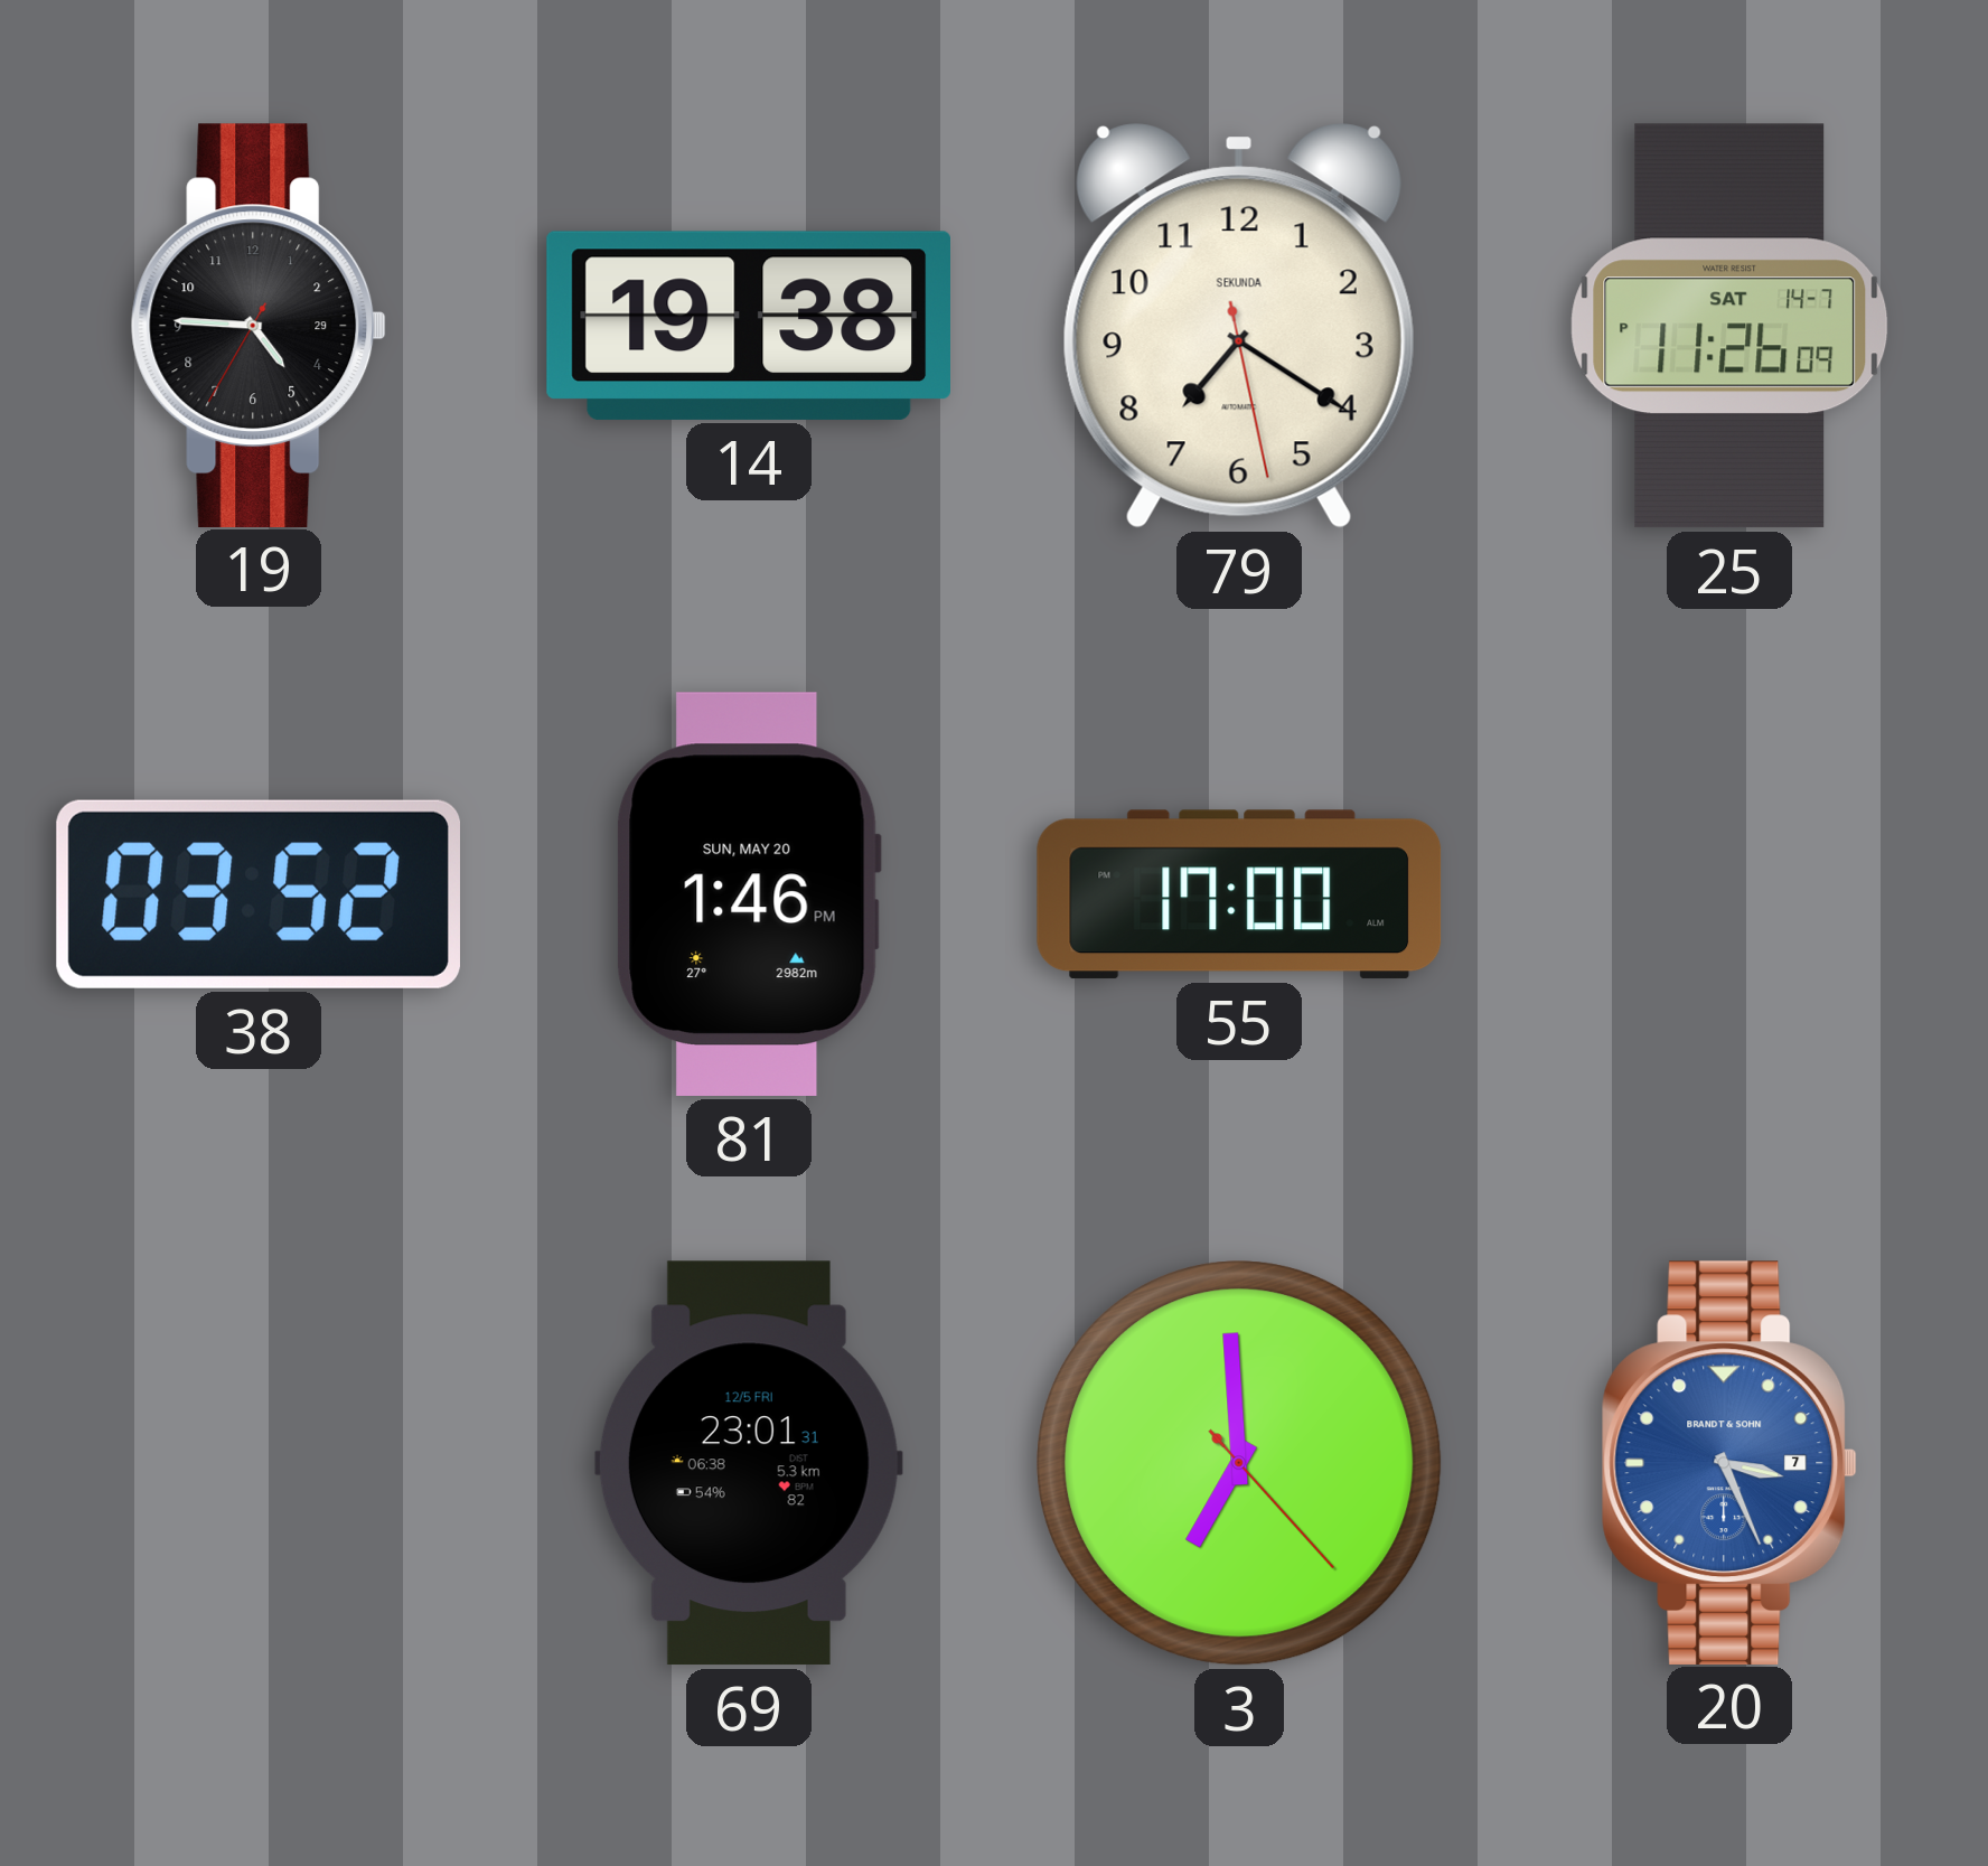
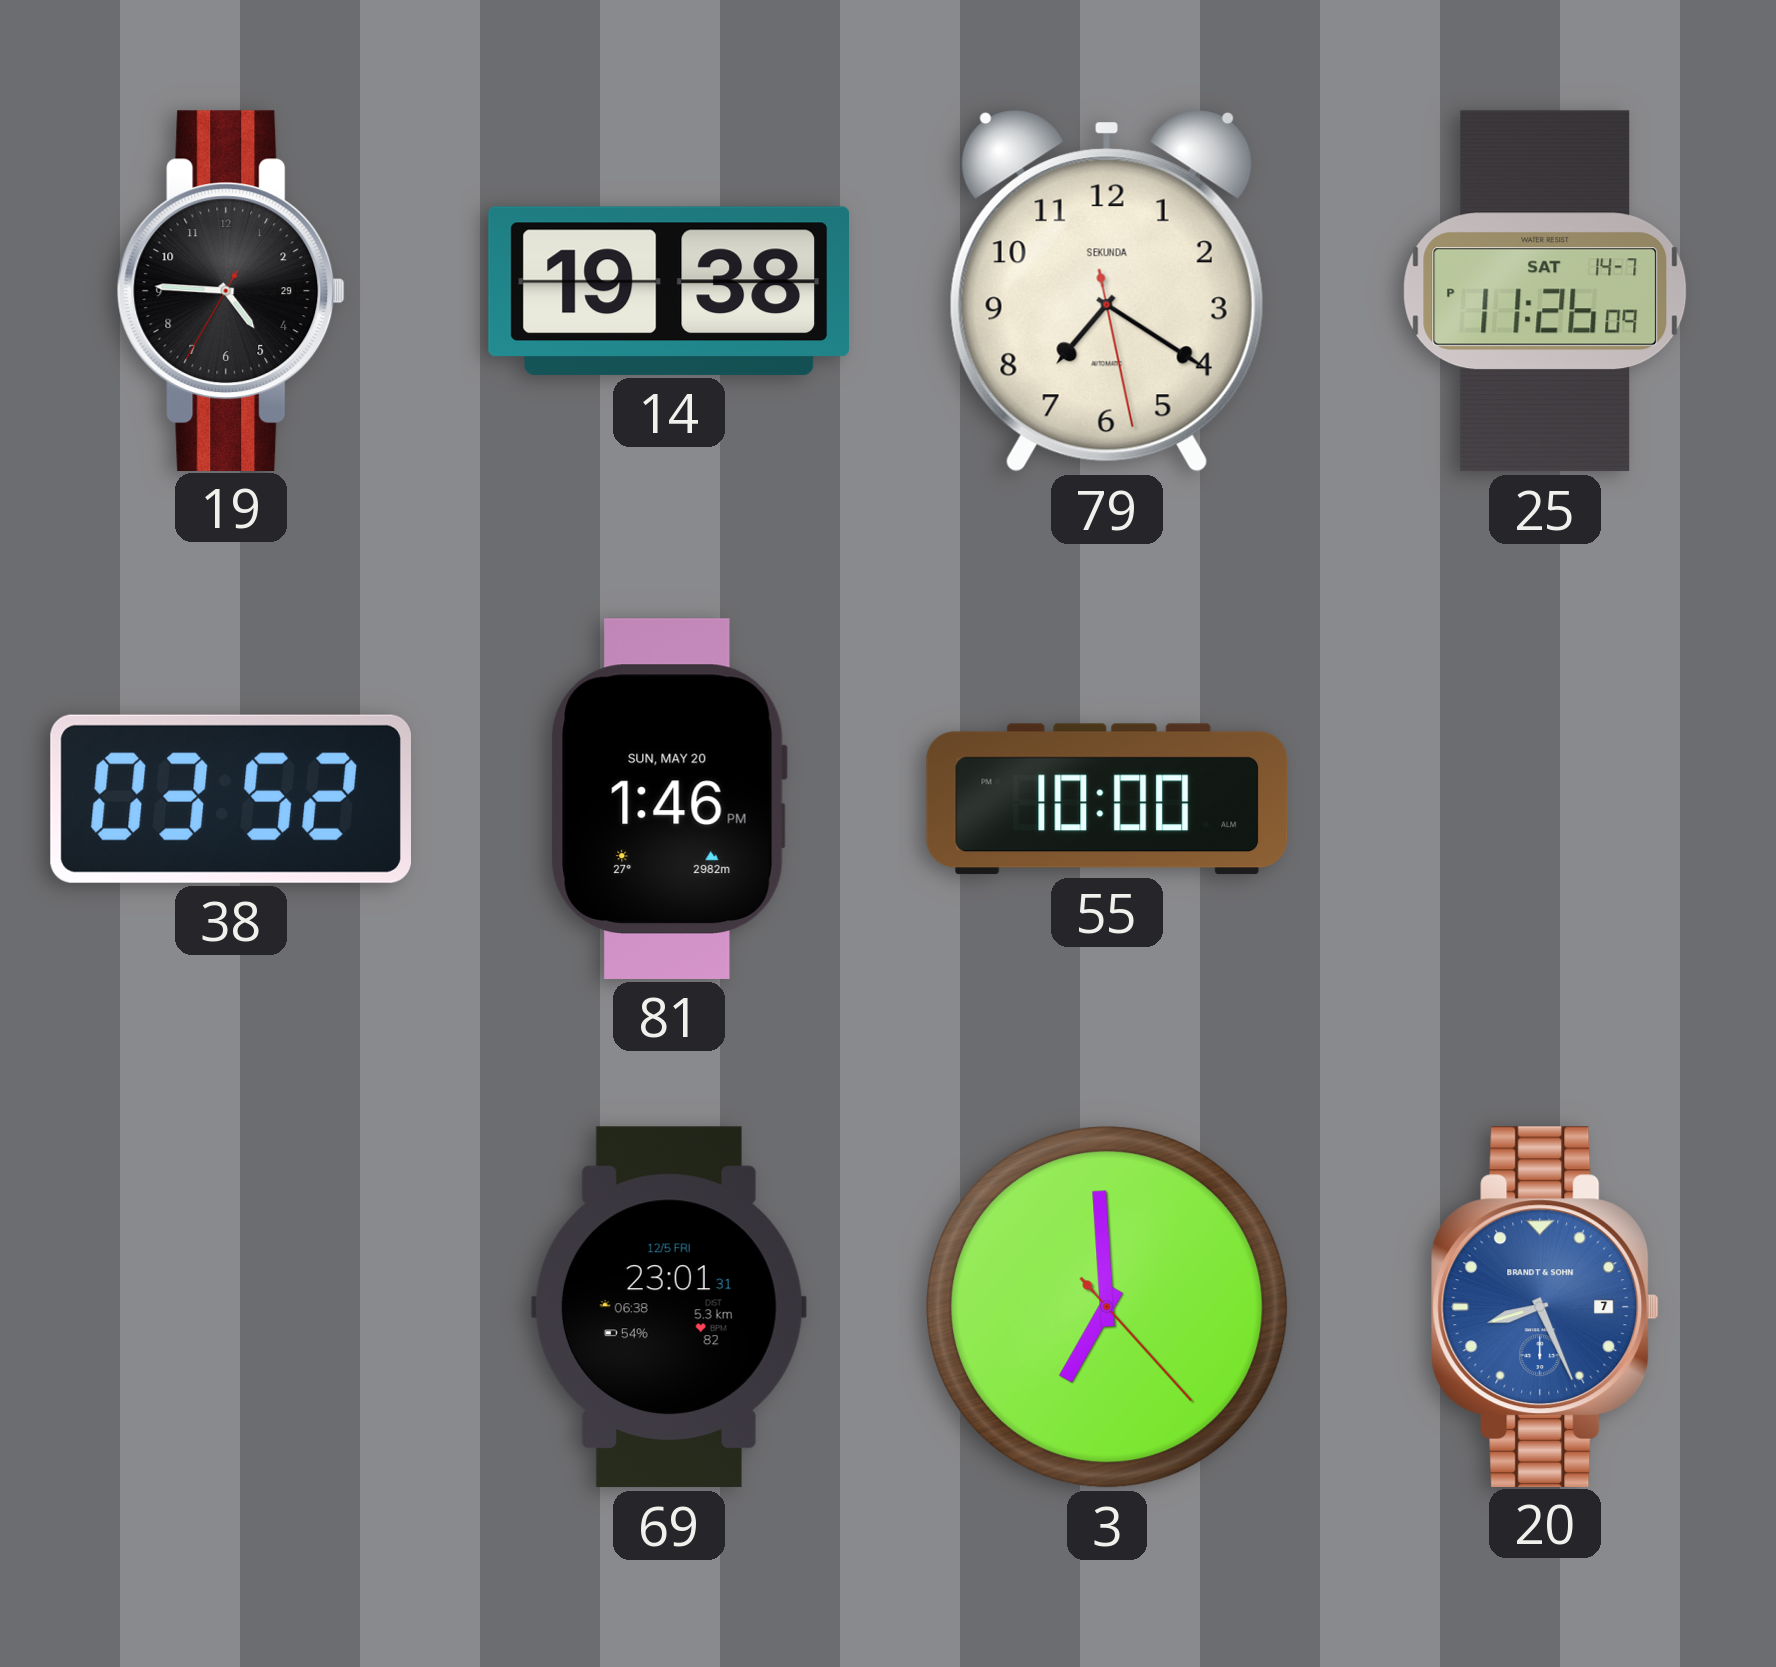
55: 17:00 -> 10:00
20: 3:26 -> 8:26
